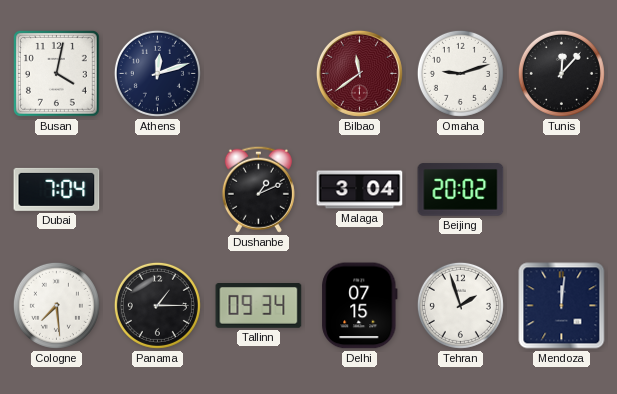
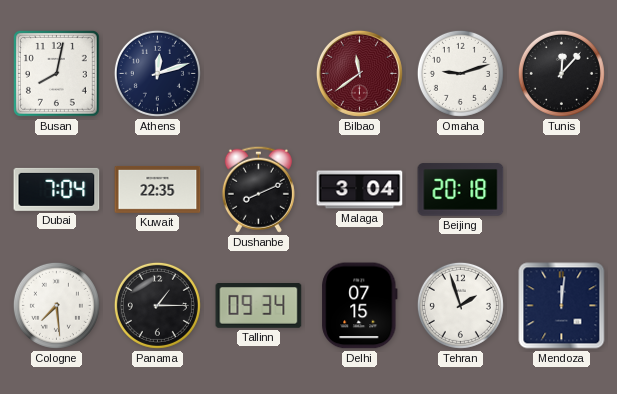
Busan: 4:02 -> 8:02
Kuwait: none -> 22:35
Dushanbe: 1:11 -> 8:11
Beijing: 20:02 -> 20:18
